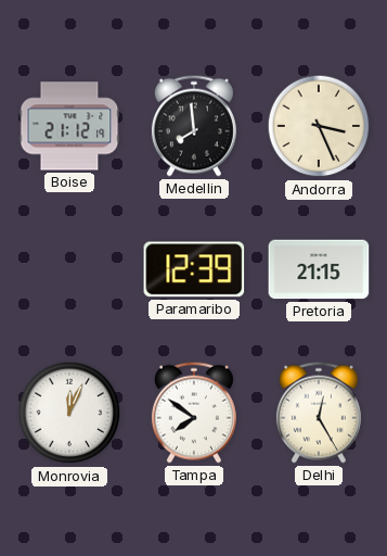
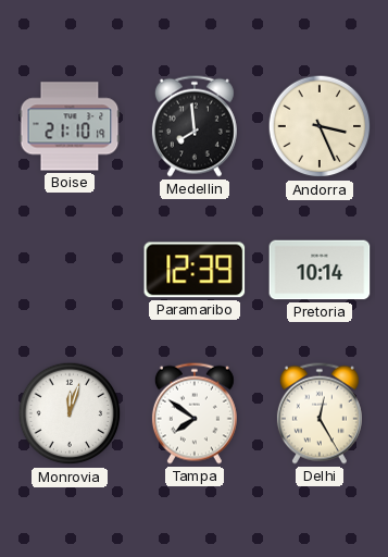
Boise: 21:12 -> 21:10
Pretoria: 21:15 -> 10:14
Monrovia: 12:04 -> 12:03
